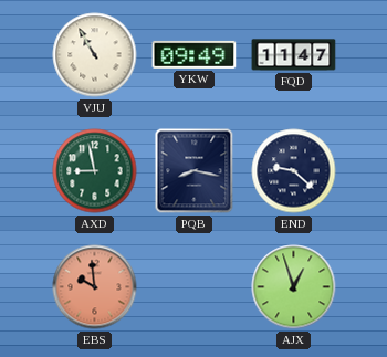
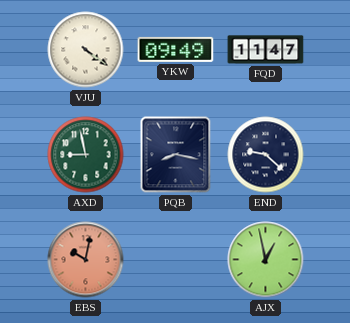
VJU: 10:55 -> 4:21
EBS: 9:59 -> 10:02
AJX: 12:57 -> 12:58
